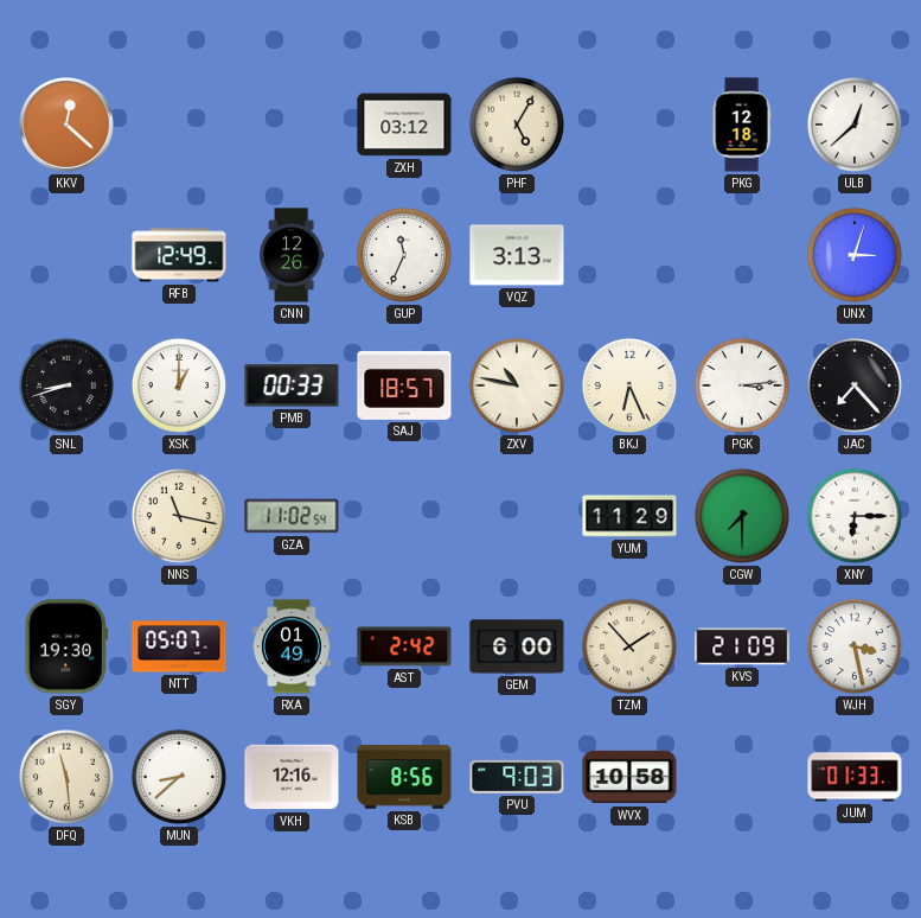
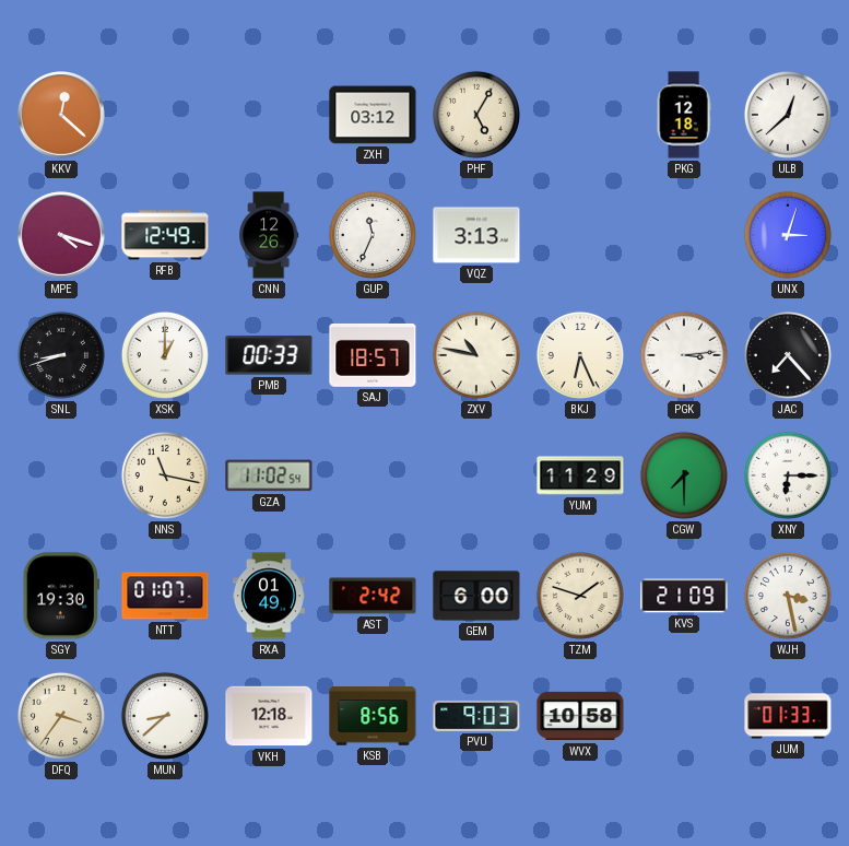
MPE: none -> 4:18
NTT: 05:07 -> 01:07
TZM: 1:53 -> 1:48
DFQ: 11:29 -> 3:36
VKH: 12:16 -> 12:18
